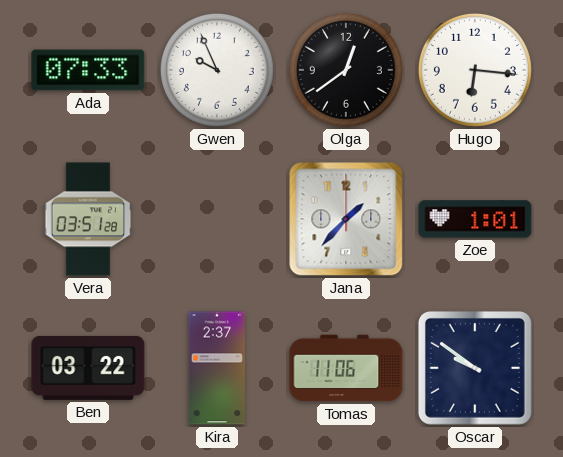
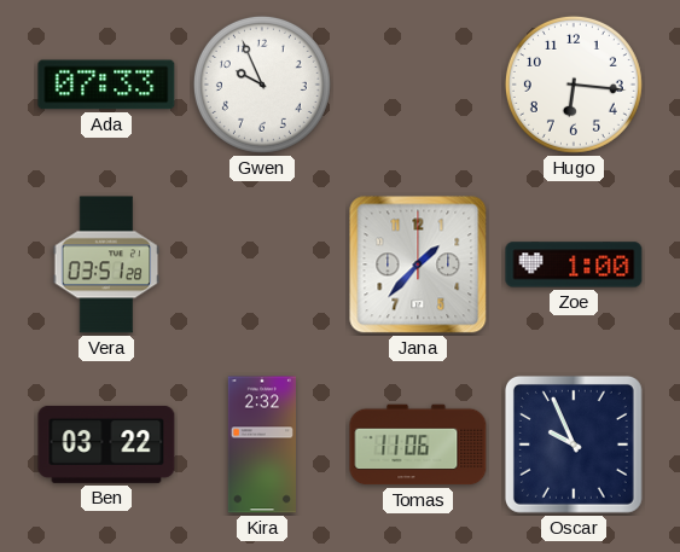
Olga: 12:39 -> none
Zoe: 1:01 -> 1:00
Kira: 2:37 -> 2:32
Oscar: 9:51 -> 9:56
